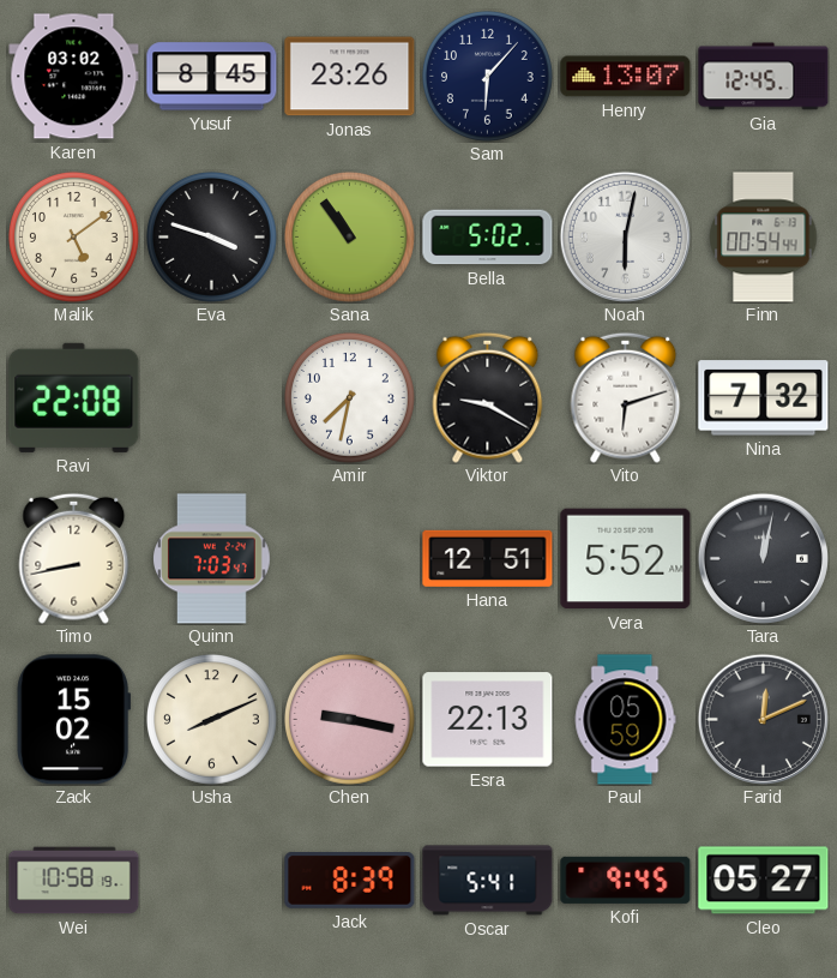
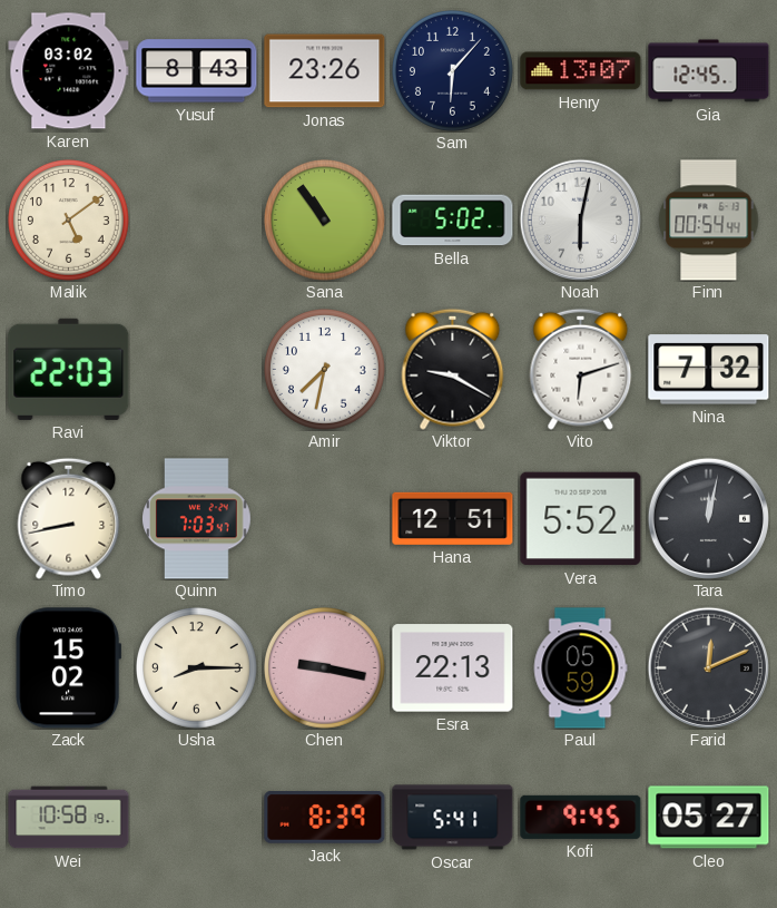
Yusuf: 8:45 -> 8:43
Eva: 3:48 -> none
Ravi: 22:08 -> 22:03
Usha: 8:11 -> 8:15
